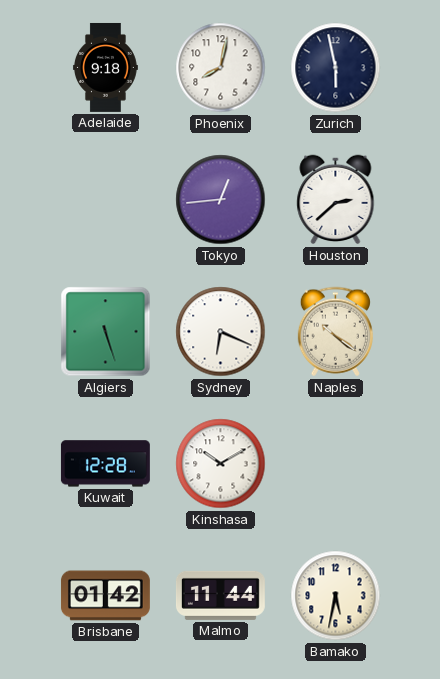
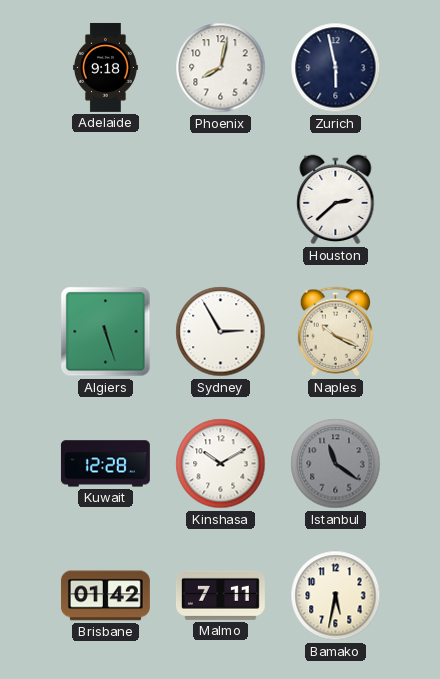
Tokyo: 12:44 -> none
Sydney: 6:19 -> 2:55
Naples: 10:21 -> 10:19
Istanbul: none -> 11:21
Malmo: 11:44 -> 7:11
